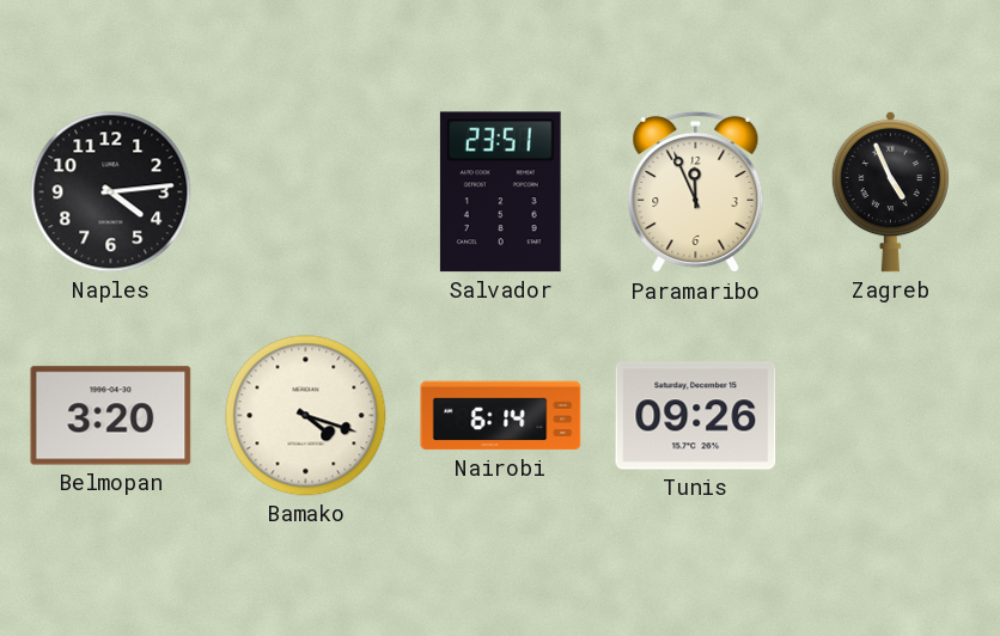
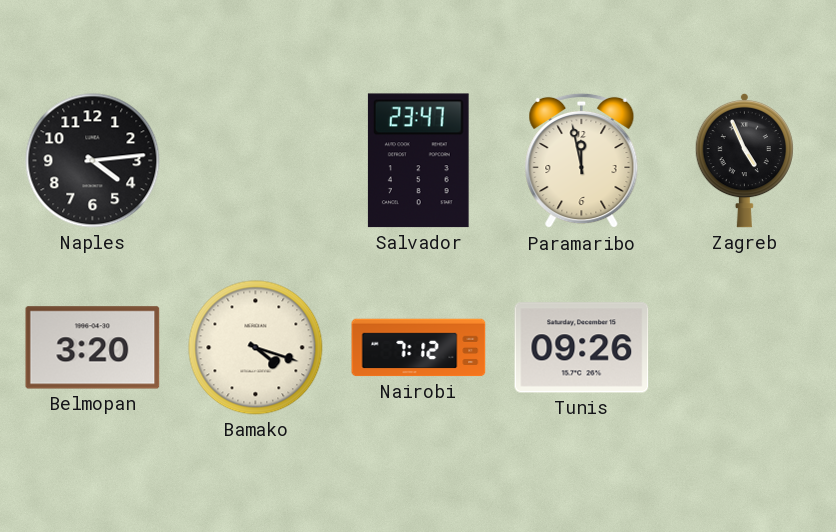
Salvador: 23:51 -> 23:47
Paramaribo: 11:56 -> 11:58
Nairobi: 6:14 -> 7:12
